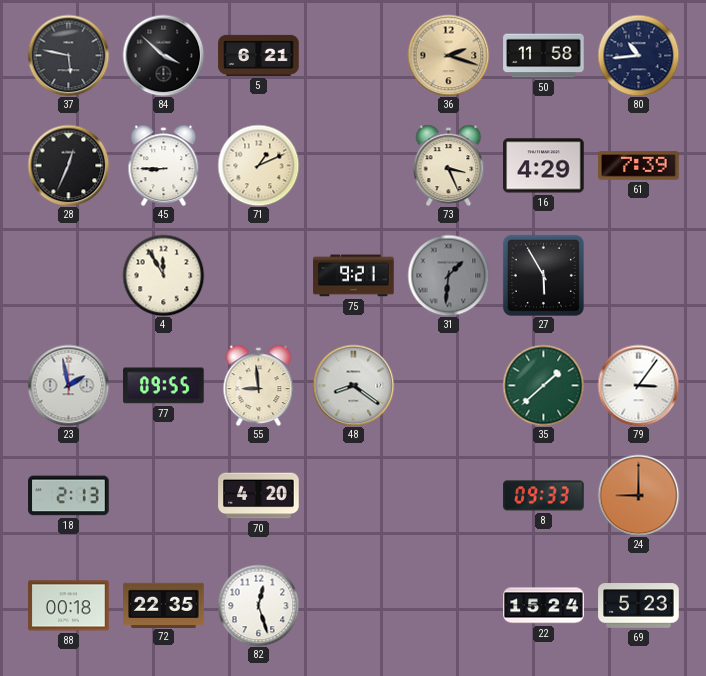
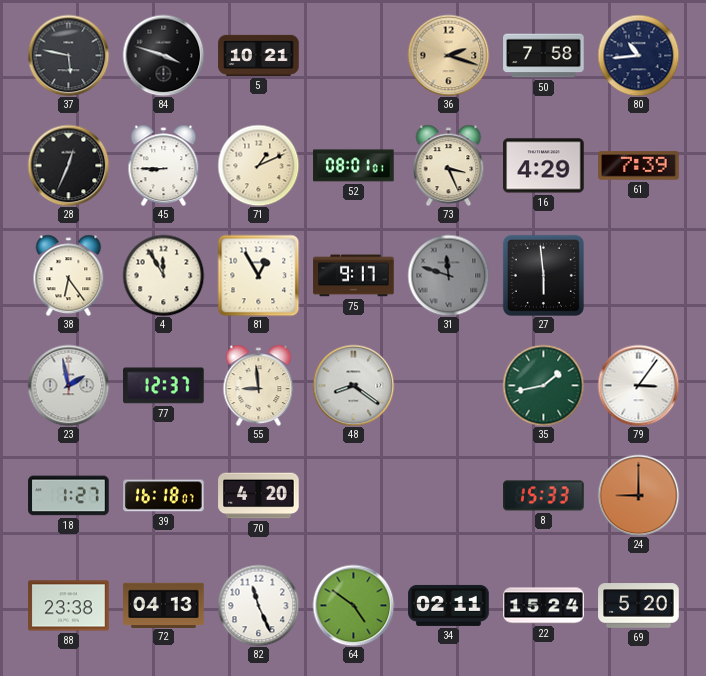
84: 3:52 -> 3:48
5: 6:21 -> 10:21
50: 11:58 -> 7:58
52: none -> 08:01
38: none -> 6:24
81: none -> 12:55
75: 9:21 -> 9:17
31: 1:31 -> 11:48
27: 5:55 -> 5:59
77: 09:55 -> 12:37
35: 1:38 -> 1:43
18: 2:13 -> 1:27
39: none -> 16:18
8: 09:33 -> 15:33
88: 00:18 -> 23:38
72: 22:35 -> 04:13
82: 12:27 -> 11:26
64: none -> 4:51
34: none -> 02:11
69: 5:23 -> 5:20
